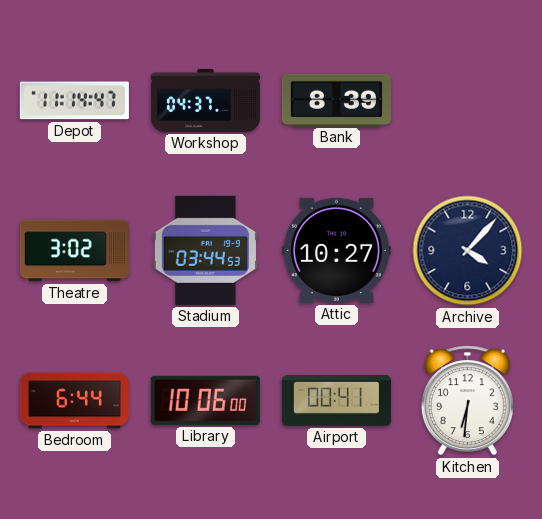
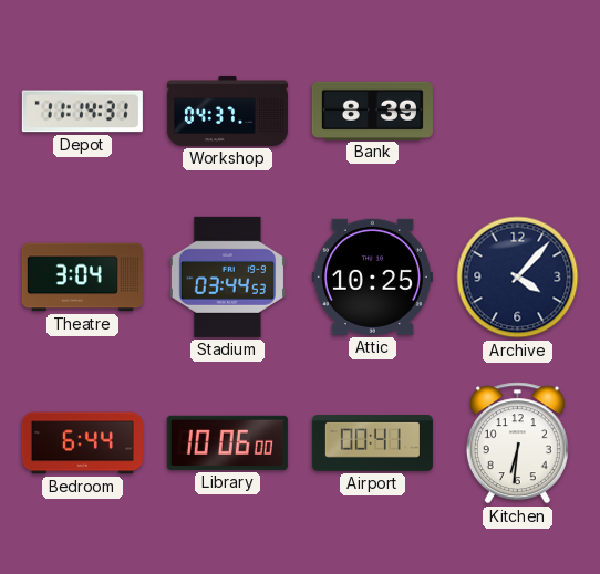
Depot: 11:14:47 -> 11:14:31
Theatre: 3:02 -> 3:04
Attic: 10:27 -> 10:25
